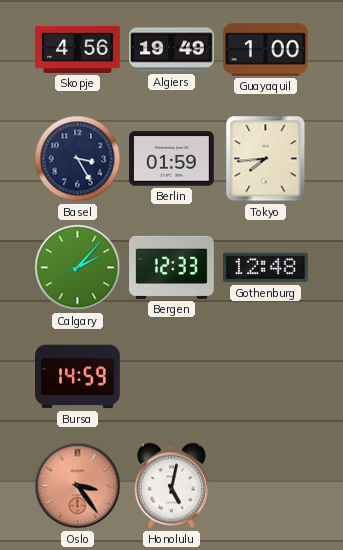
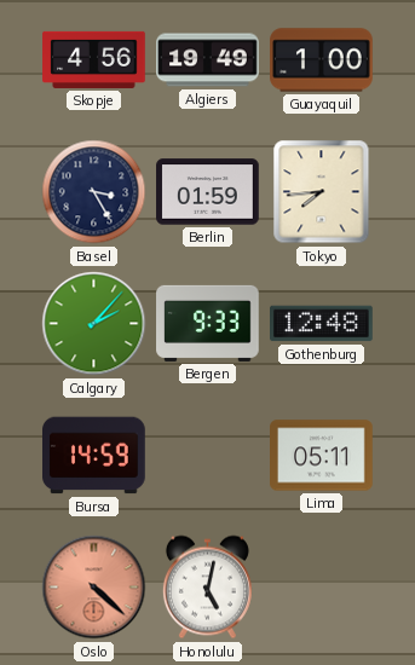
Bergen: 12:33 -> 9:33
Lima: none -> 05:11
Oslo: 3:24 -> 4:22
